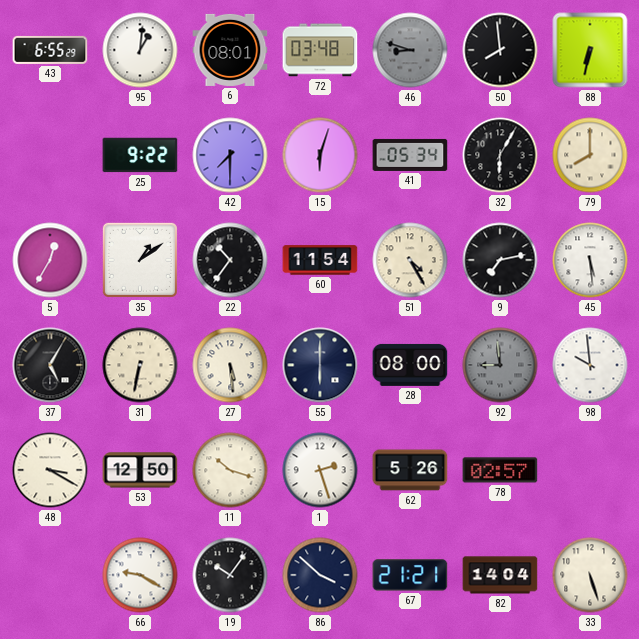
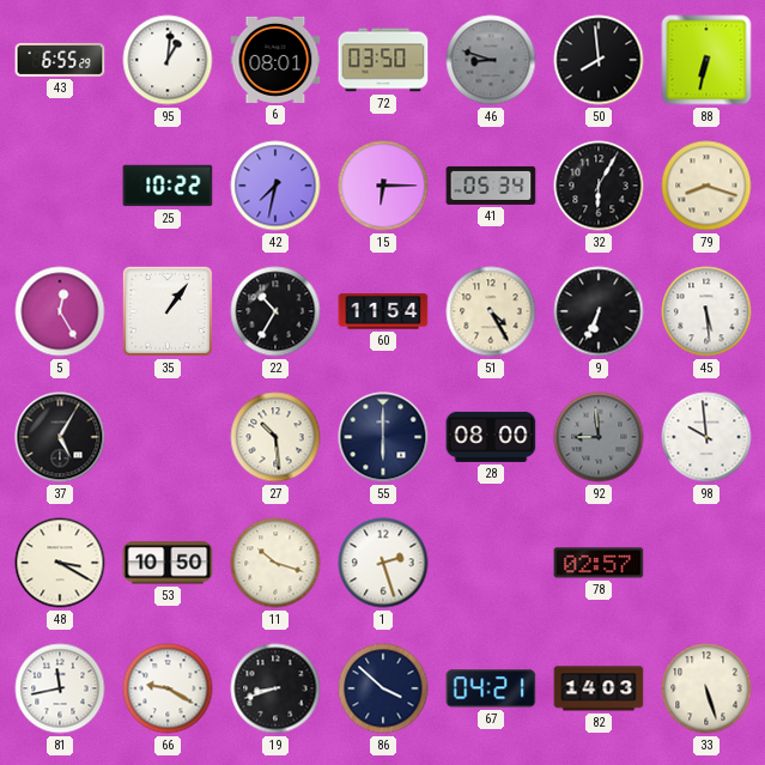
72: 03:48 -> 03:50
25: 9:22 -> 10:22
42: 7:30 -> 7:32
15: 6:03 -> 6:15
79: 8:00 -> 8:18
5: 12:35 -> 12:25
35: 1:09 -> 1:06
22: 10:36 -> 10:35
9: 7:13 -> 6:34
31: 6:32 -> none
27: 5:29 -> 10:29
53: 12:50 -> 10:50
62: 5:26 -> none
81: none -> 11:43
19: 10:06 -> 8:42
67: 21:21 -> 04:21
82: 14:04 -> 14:03
